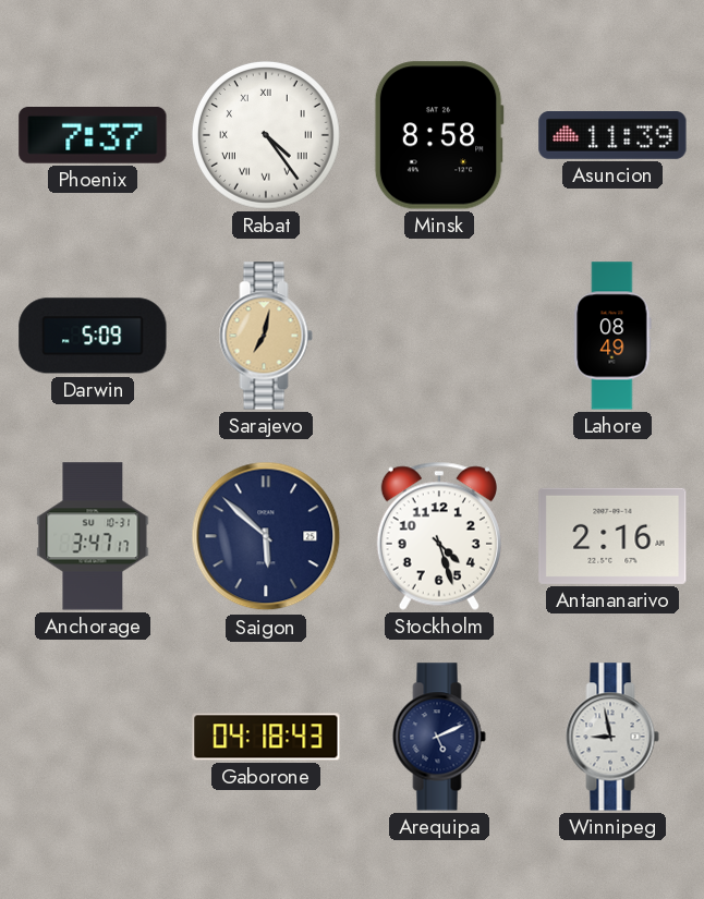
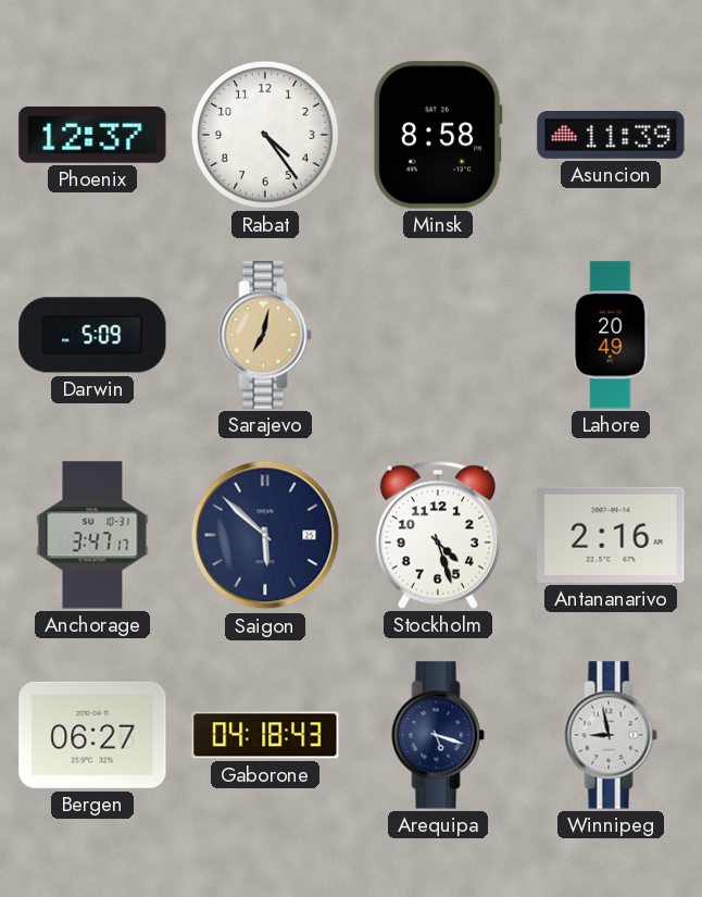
Phoenix: 7:37 -> 12:37
Rabat numerals: Roman -> Arabic
Lahore: 08:49 -> 20:49
Bergen: none -> 06:27
Arequipa: 5:11 -> 5:18
